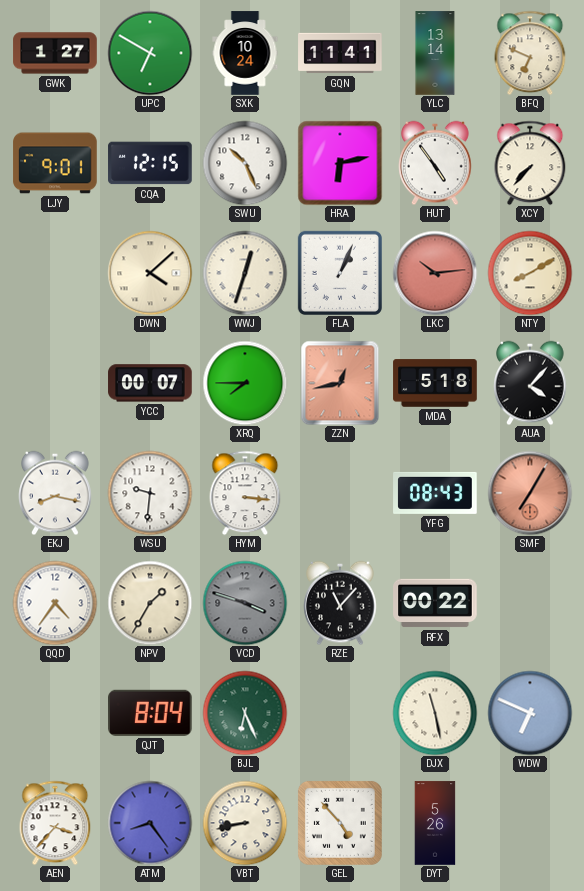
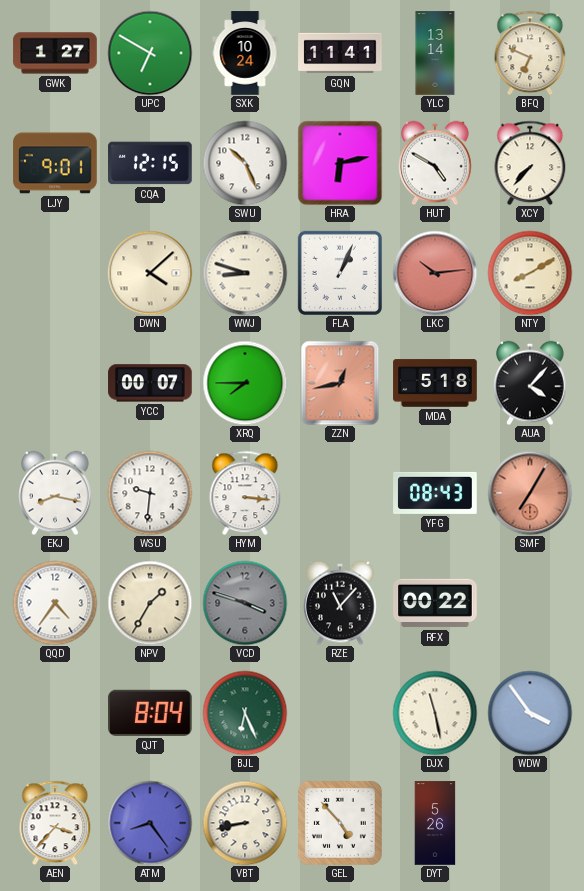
HUT: 4:54 -> 4:50
WWJ: 12:33 -> 8:48
WDW: 6:49 -> 3:54
